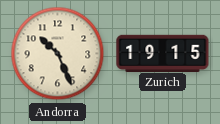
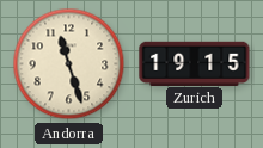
Andorra: 10:26 -> 11:27
